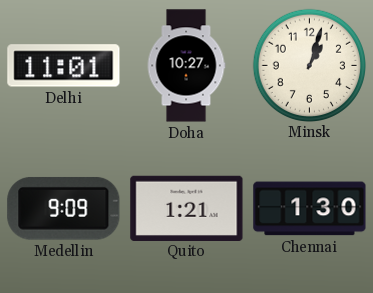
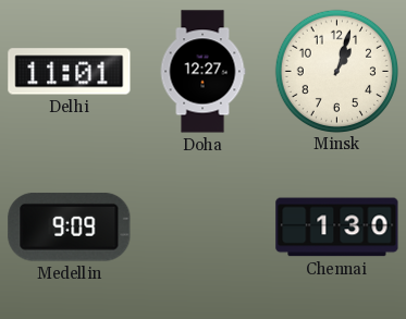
Doha: 10:27 -> 12:27
Quito: 1:21 -> none
